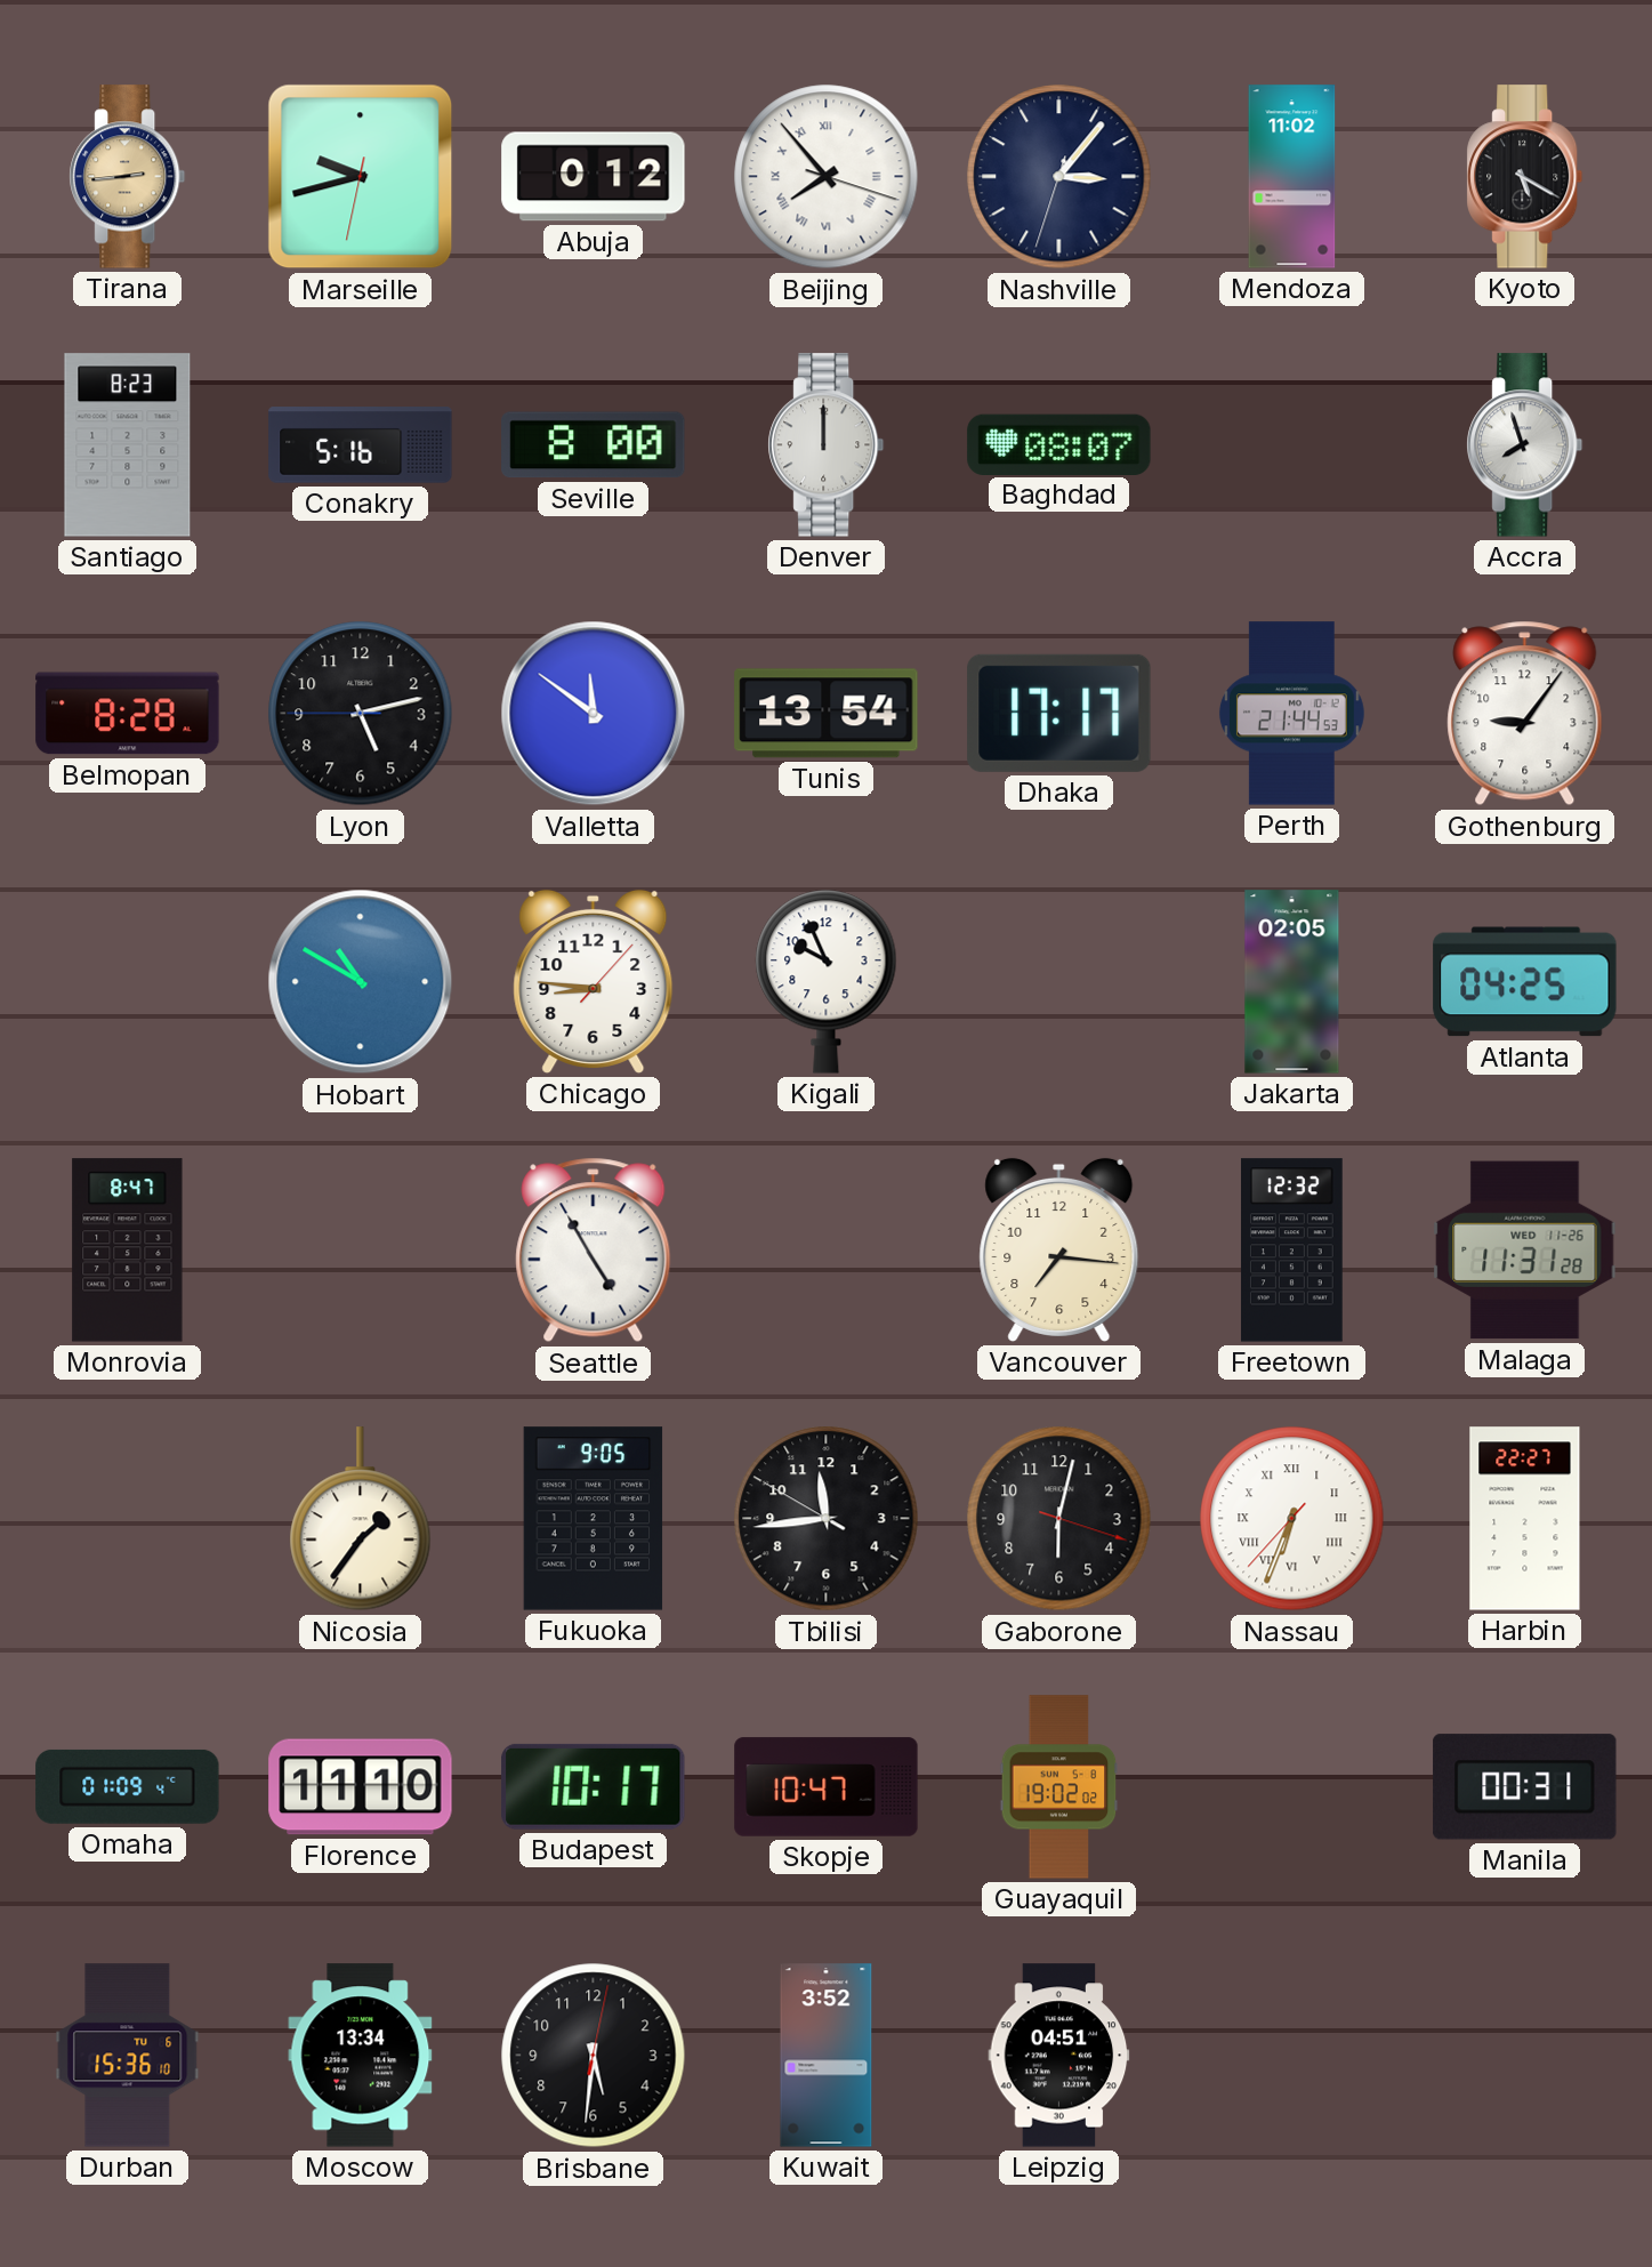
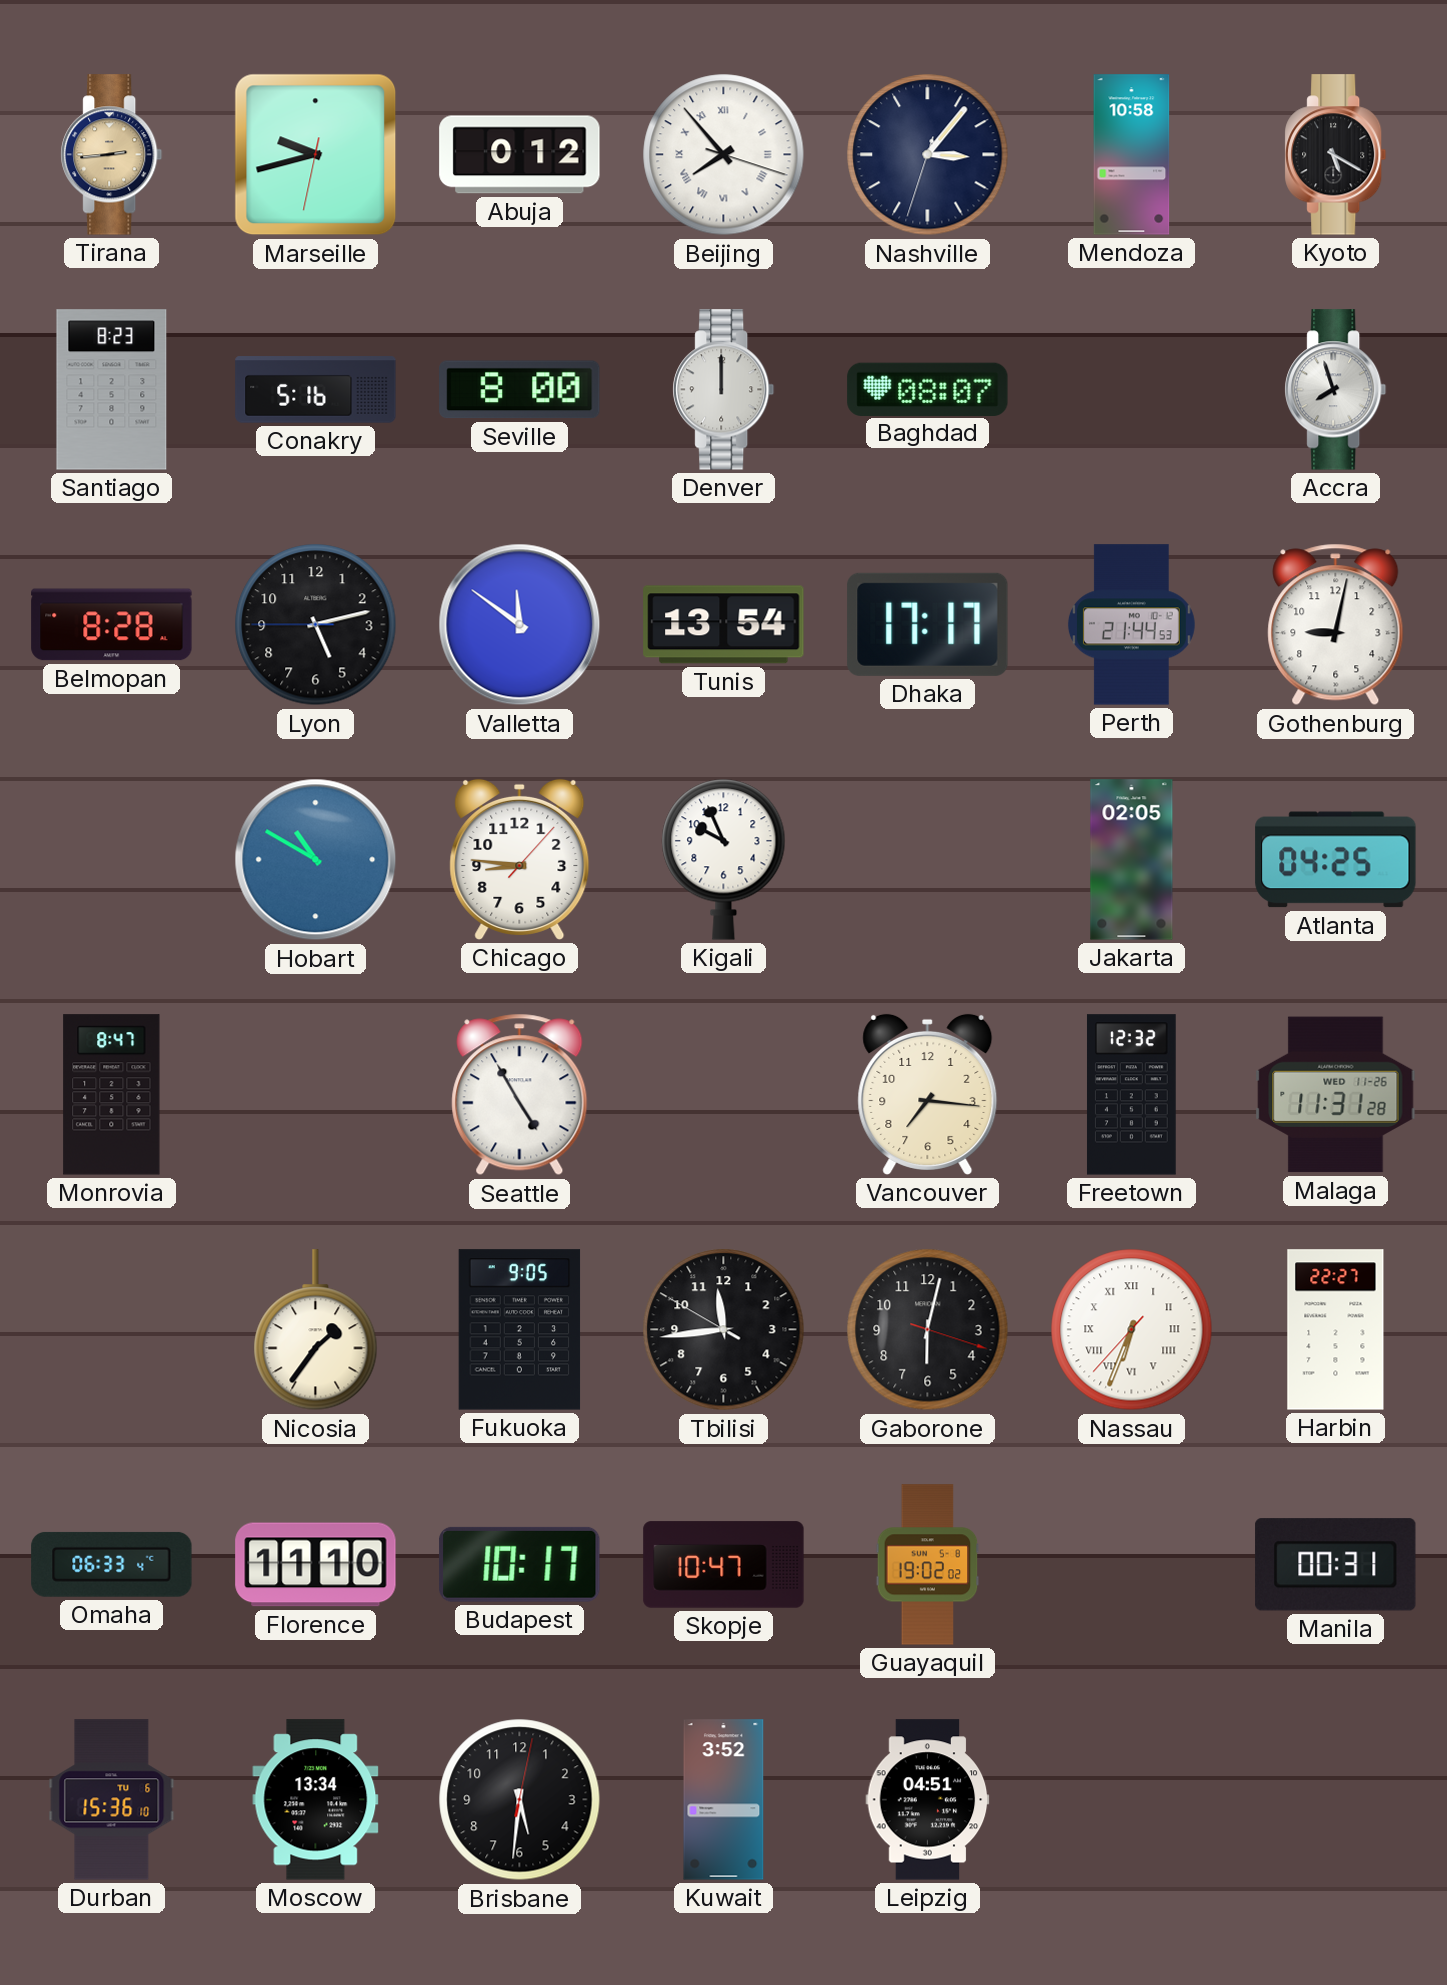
Mendoza: 11:02 -> 10:58
Gothenburg: 9:06 -> 9:02
Omaha: 01:09 -> 06:33
